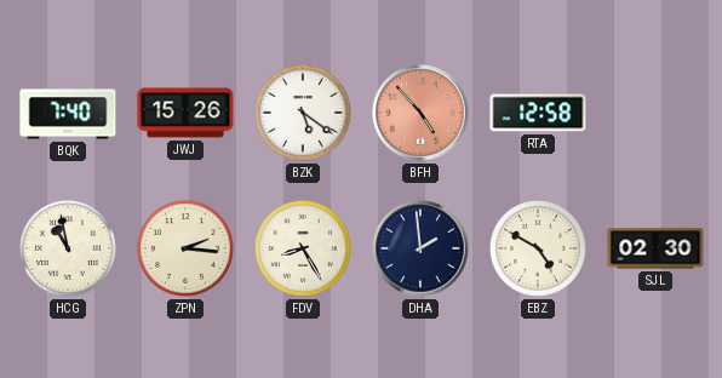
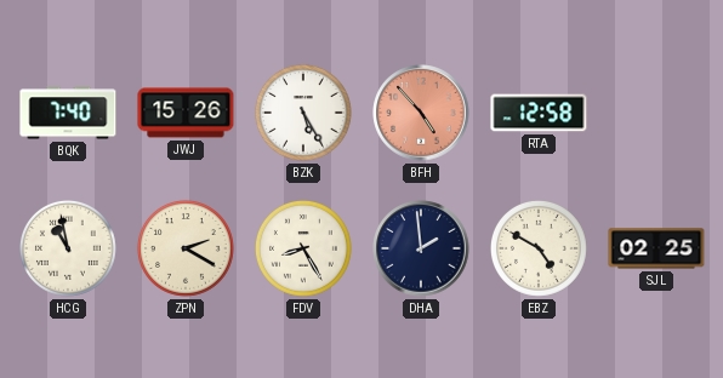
BZK: 5:21 -> 5:25
ZPN: 2:16 -> 2:20
SJL: 02:30 -> 02:25
